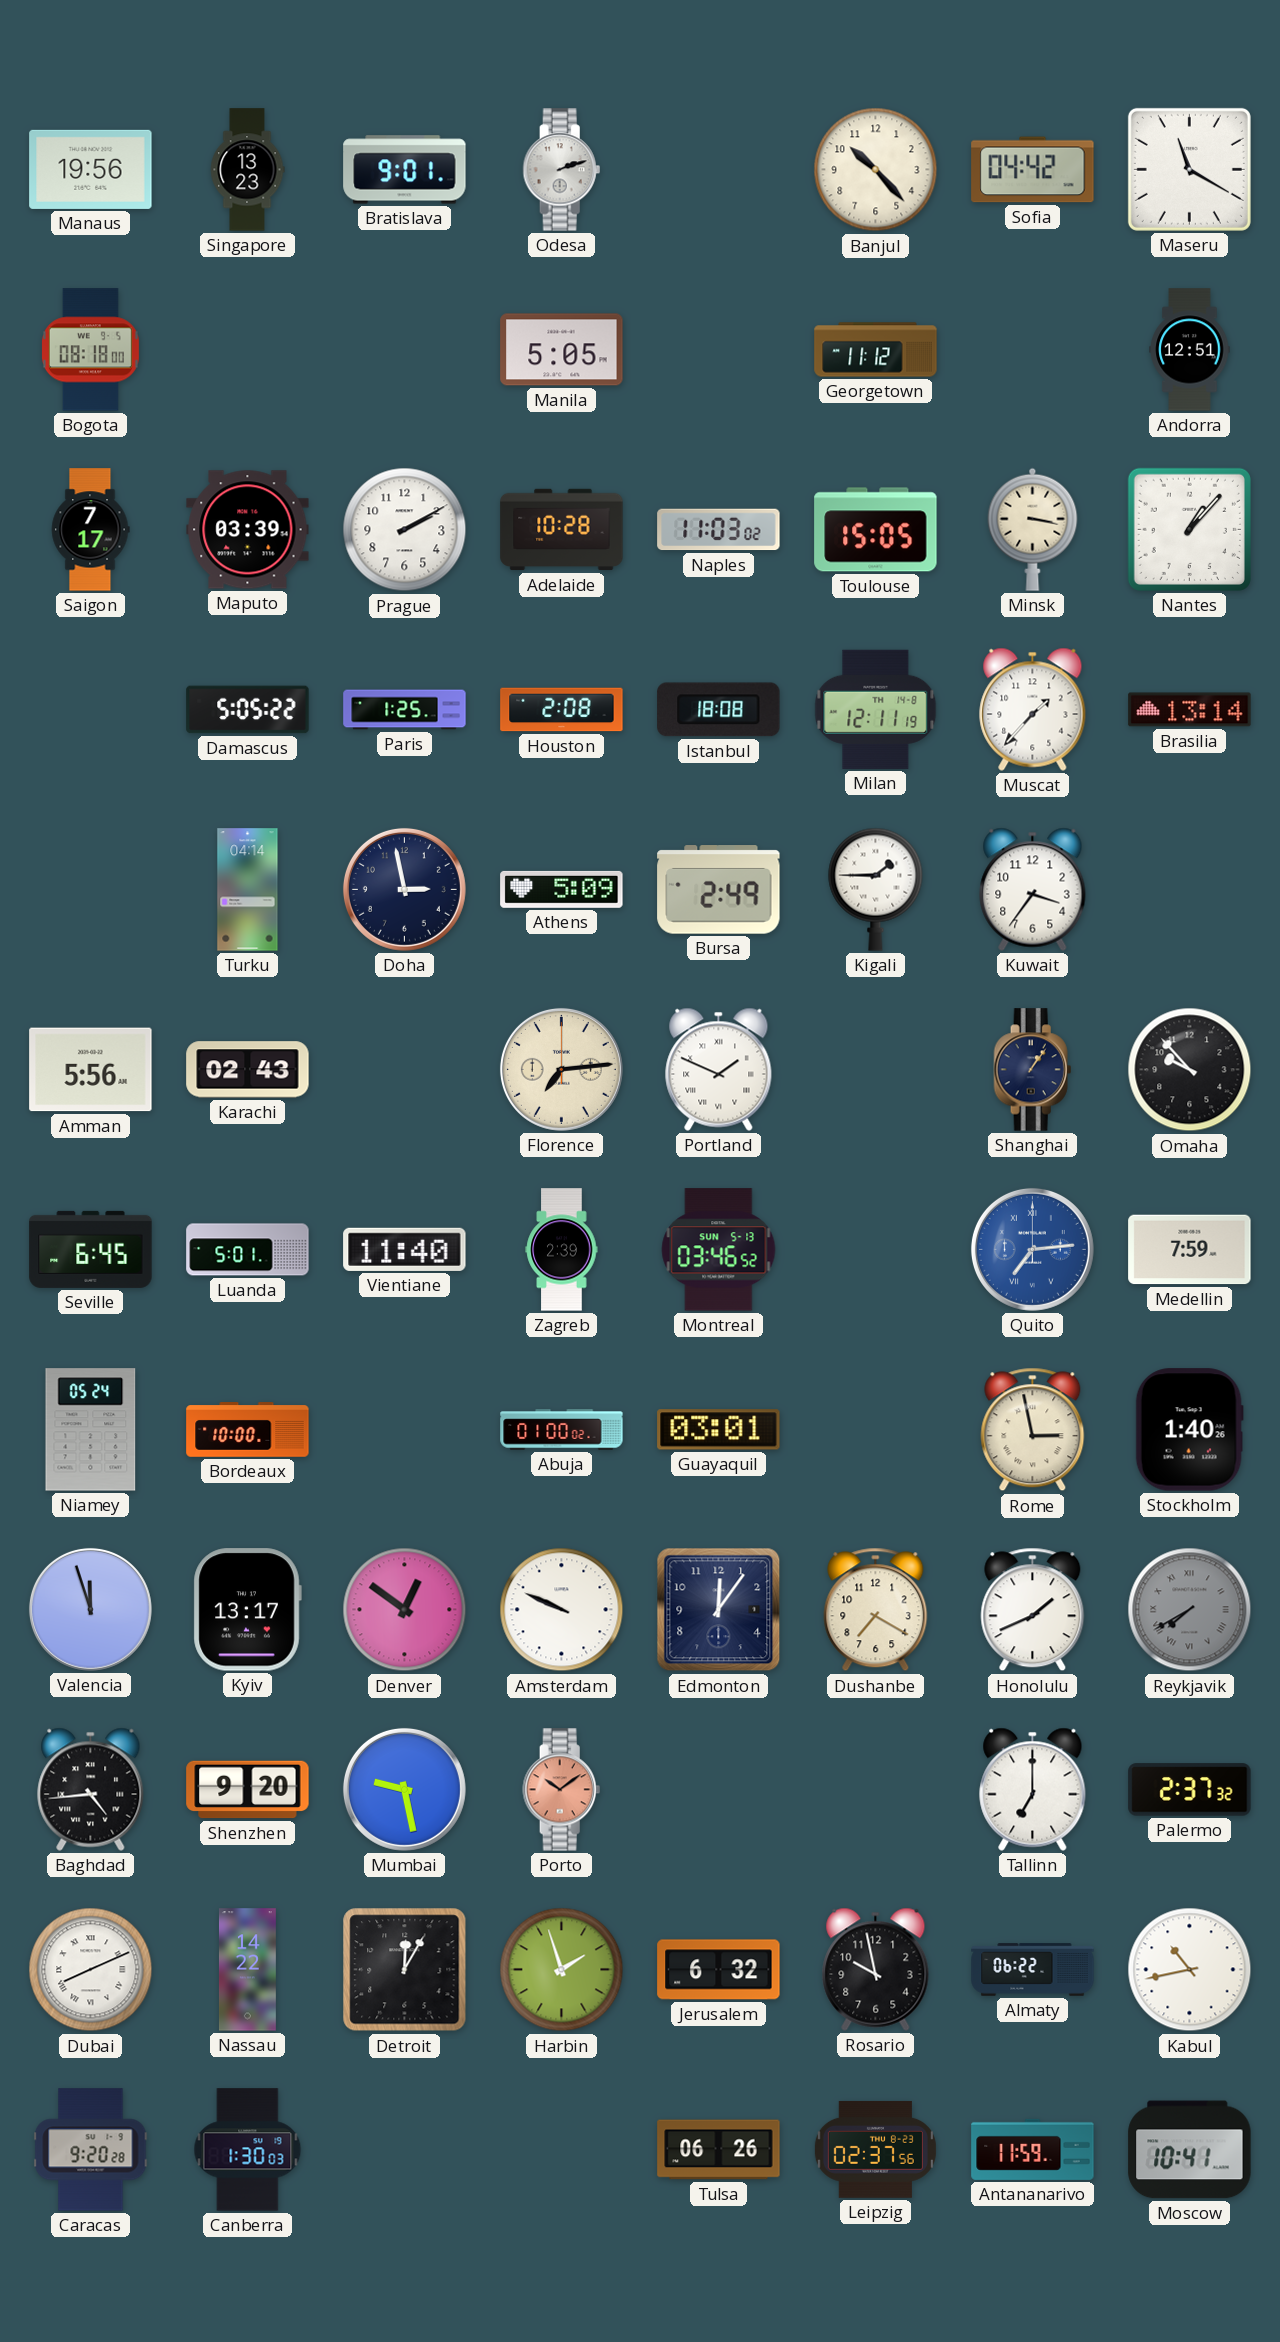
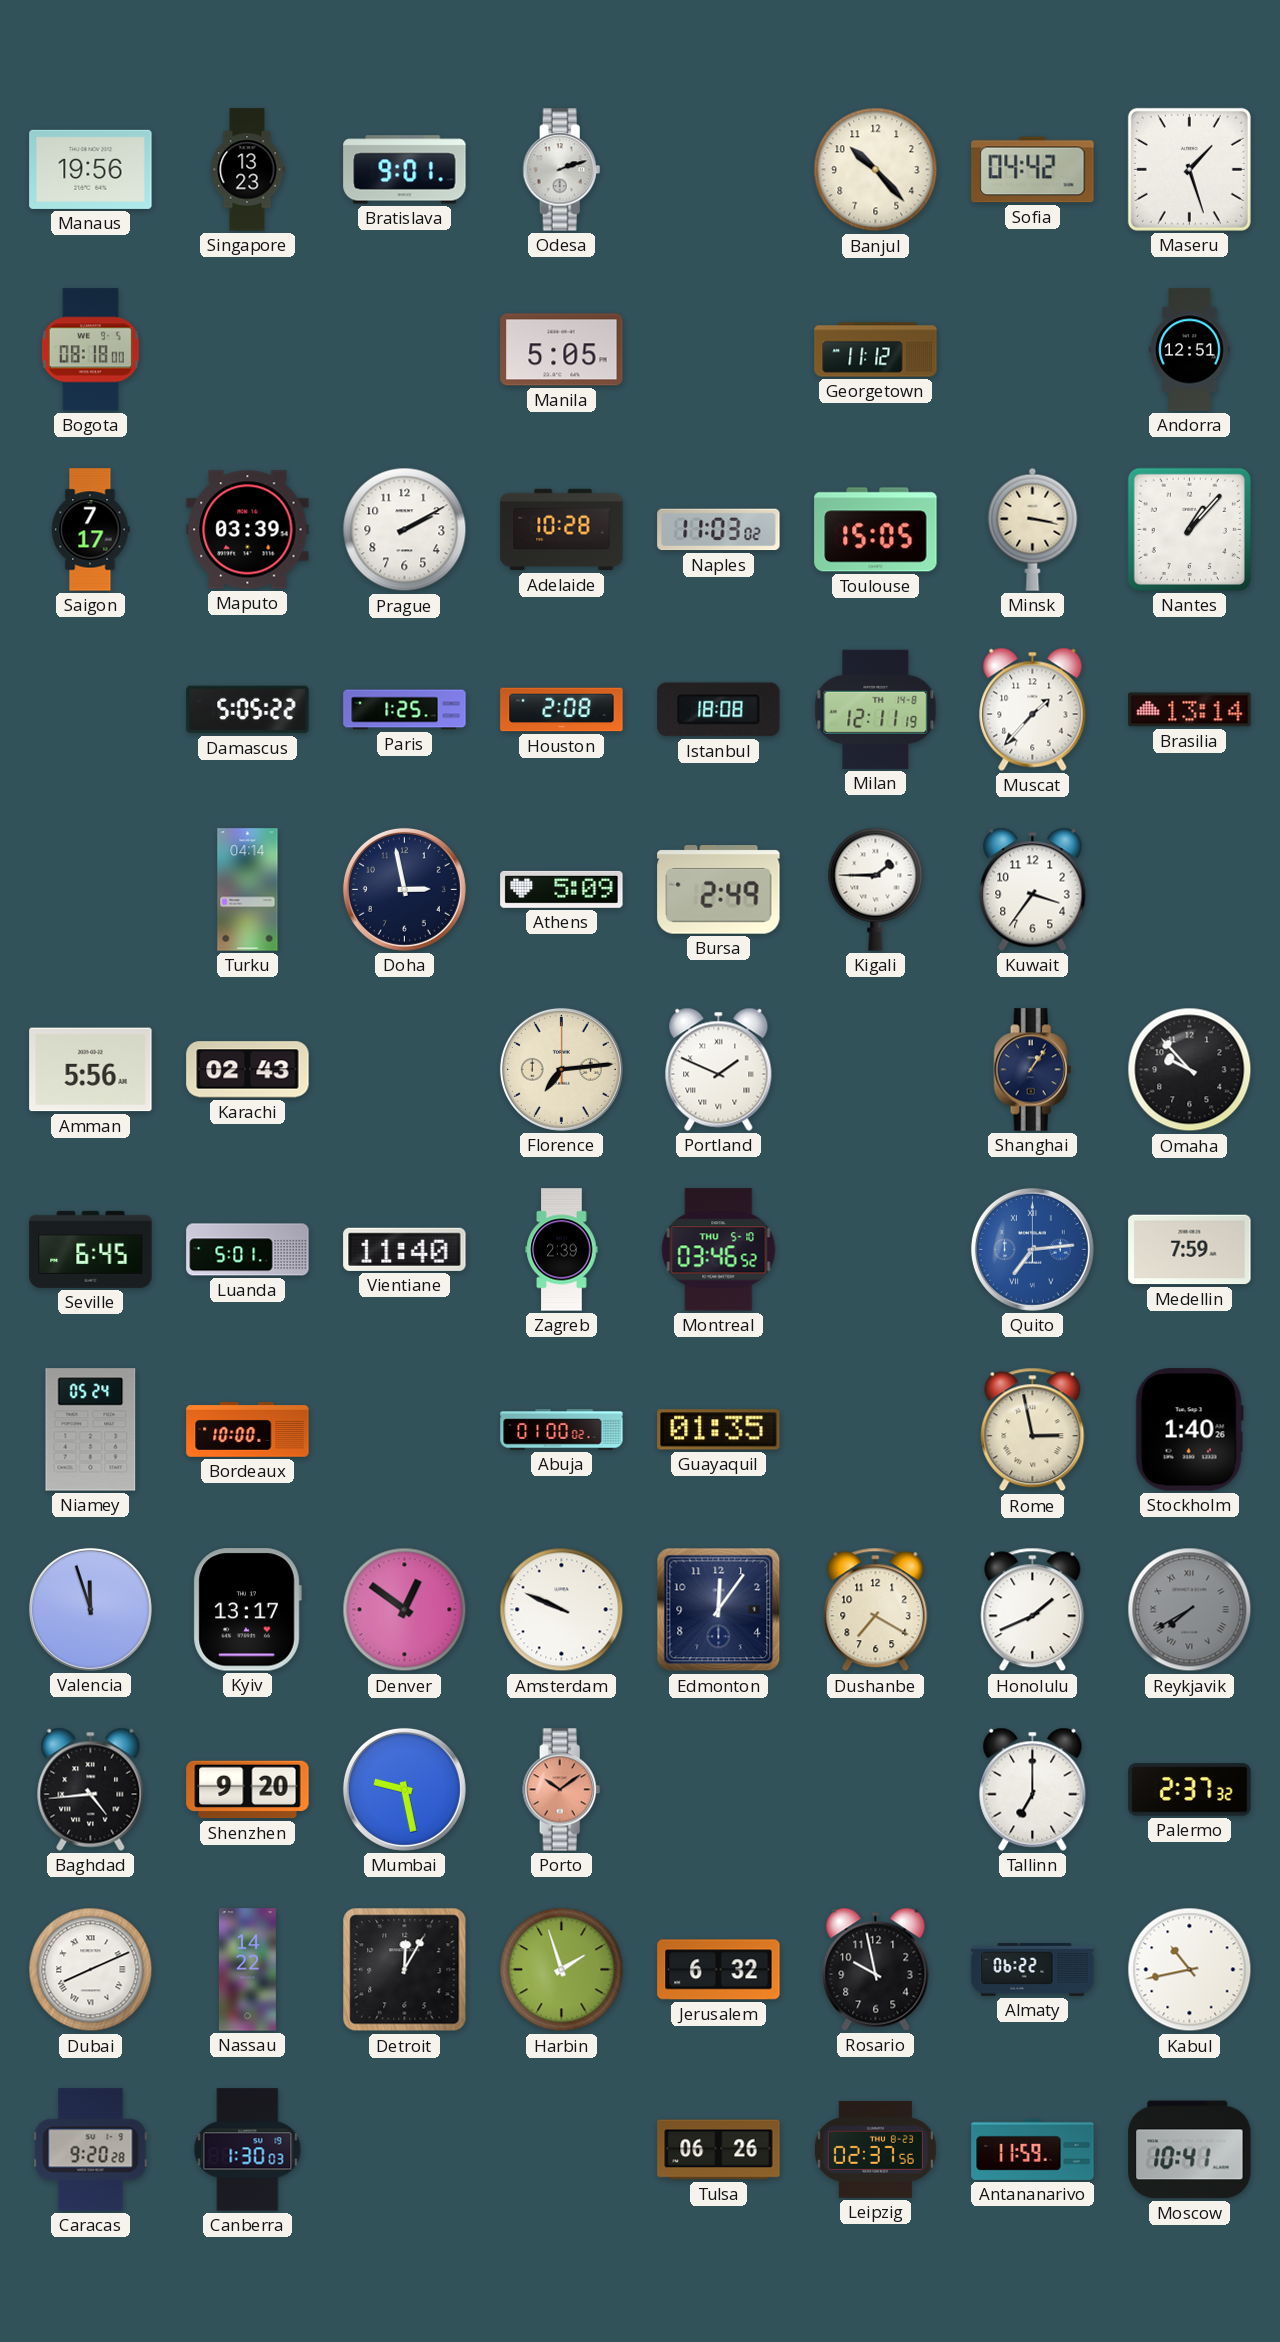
Maseru: 11:20 -> 1:27
Montreal date: SUN 5-13 -> THU 5-10
Guayaquil: 03:01 -> 01:35
